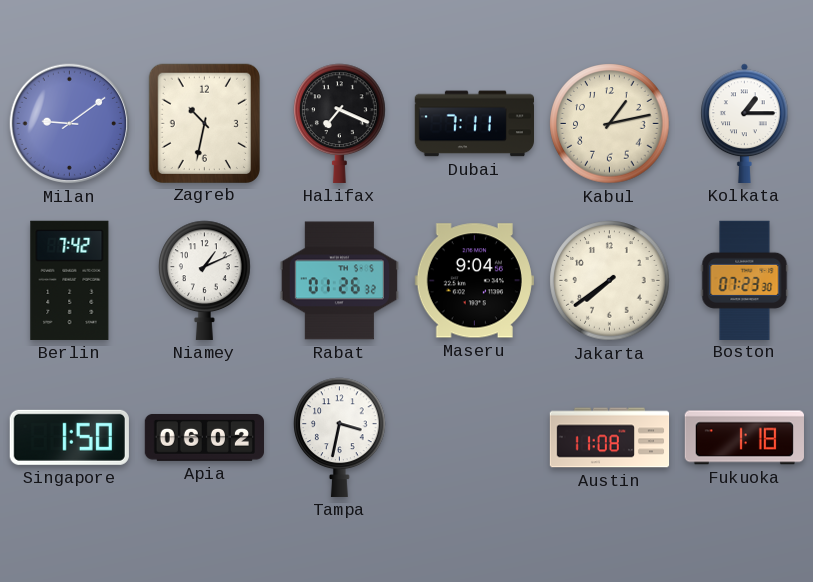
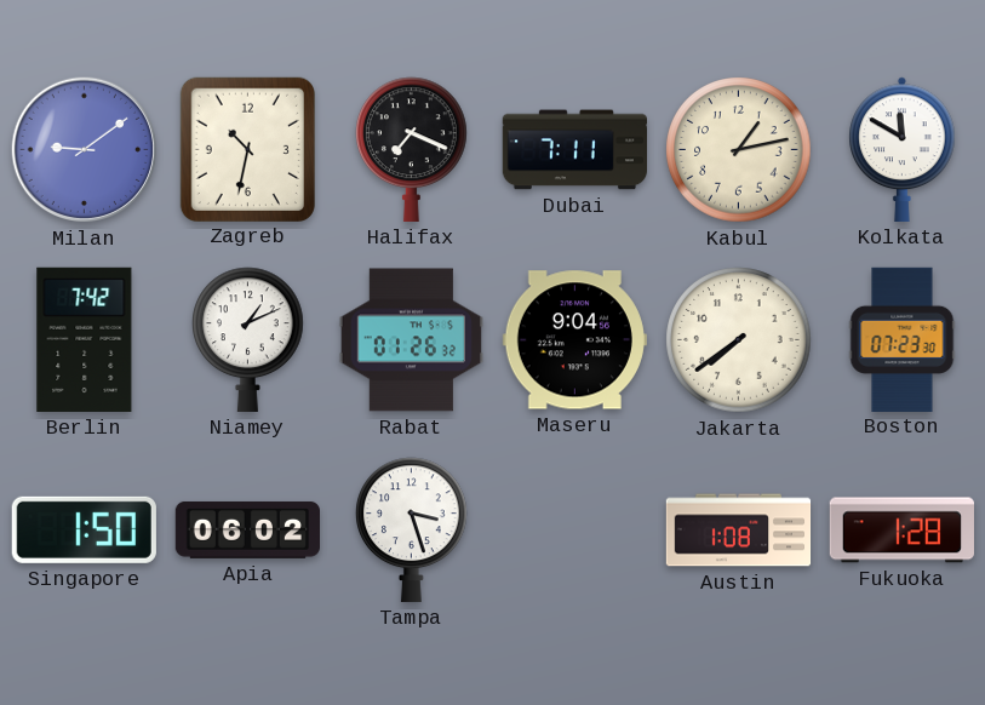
Kolkata: 1:15 -> 11:50
Tampa: 3:32 -> 3:27
Austin: 11:08 -> 1:08
Fukuoka: 1:18 -> 1:28
